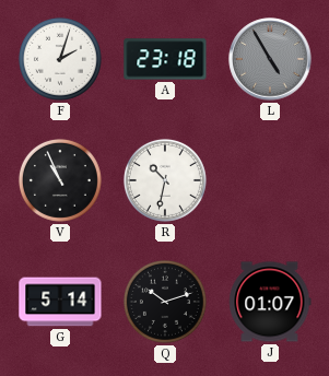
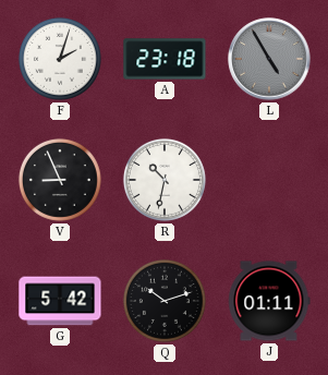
V: 10:56 -> 8:56
G: 5:14 -> 5:42
J: 01:07 -> 01:11
